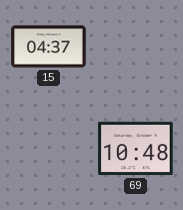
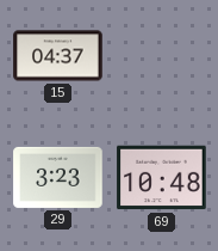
29: none -> 3:23
